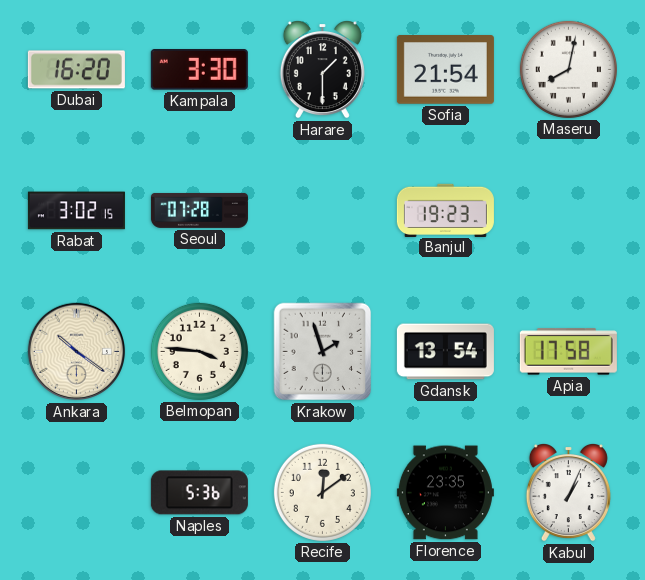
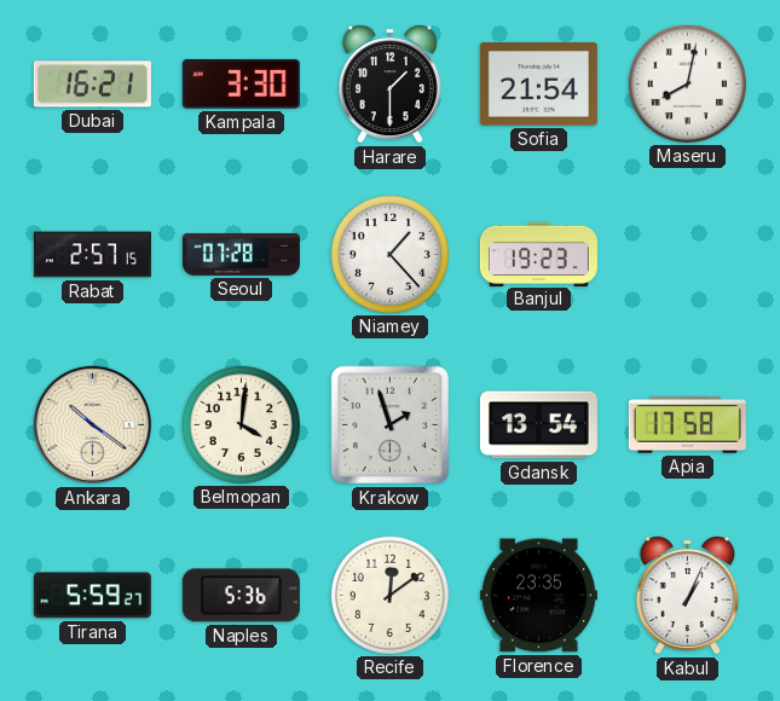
Dubai: 16:20 -> 16:21
Rabat: 3:02 -> 2:57
Niamey: none -> 1:23
Belmopan: 3:46 -> 4:01
Tirana: none -> 5:59
